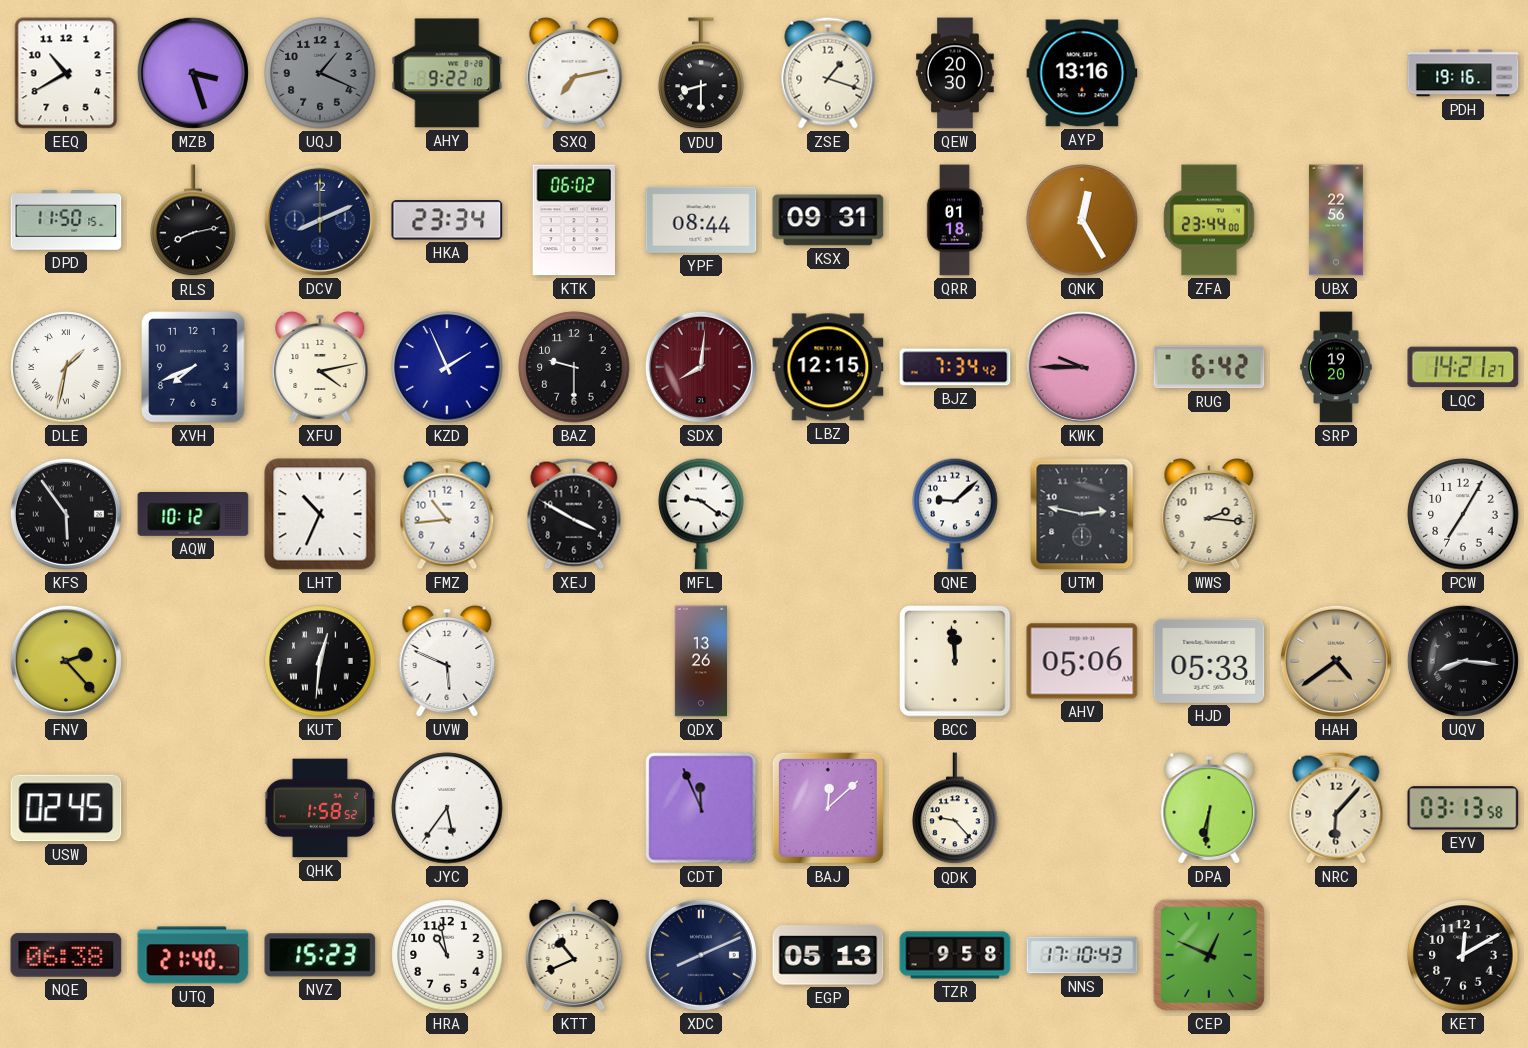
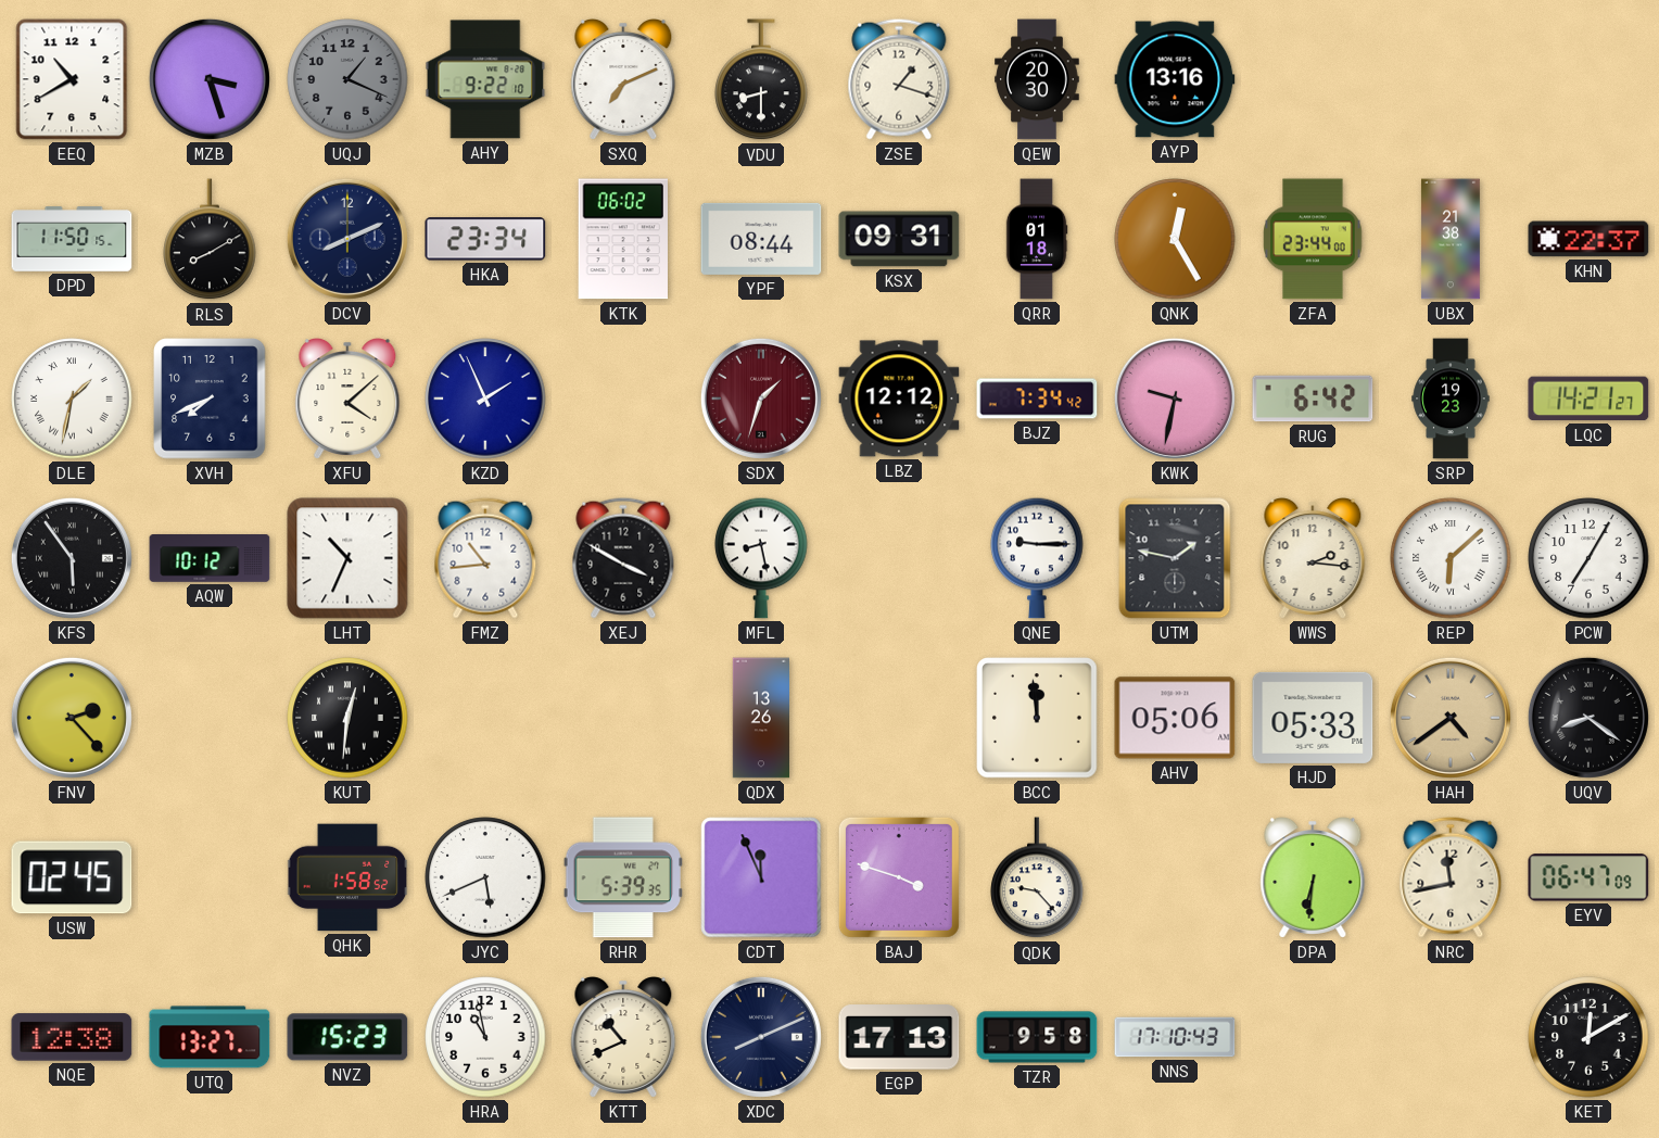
SXQ: 7:13 -> 7:11
PDH: 19:16 -> none
RLS: 8:13 -> 8:10
UBX: 22:56 -> 21:38
KHN: none -> 22:37
XFU: 4:13 -> 4:08
BAZ: 9:30 -> none
SDX: 8:01 -> 1:33
LBZ: 12:15 -> 12:12
KWK: 9:45 -> 9:32
SRP: 19:20 -> 19:23
MFL: 9:21 -> 8:28
QNE: 9:08 -> 9:15
UTM: 2:47 -> 1:47
REP: none -> 6:08
UVW: 5:49 -> none
UQV: 8:16 -> 8:21
JYC: 5:36 -> 5:41
RHR: none -> 5:39
BAJ: 12:08 -> 3:48
NRC: 6:07 -> 11:43
EYV: 03:13 -> 06:47
NQE: 06:38 -> 12:38
UTQ: 21:40 -> 13:27
EGP: 05:13 -> 17:13
CEP: 12:49 -> none
